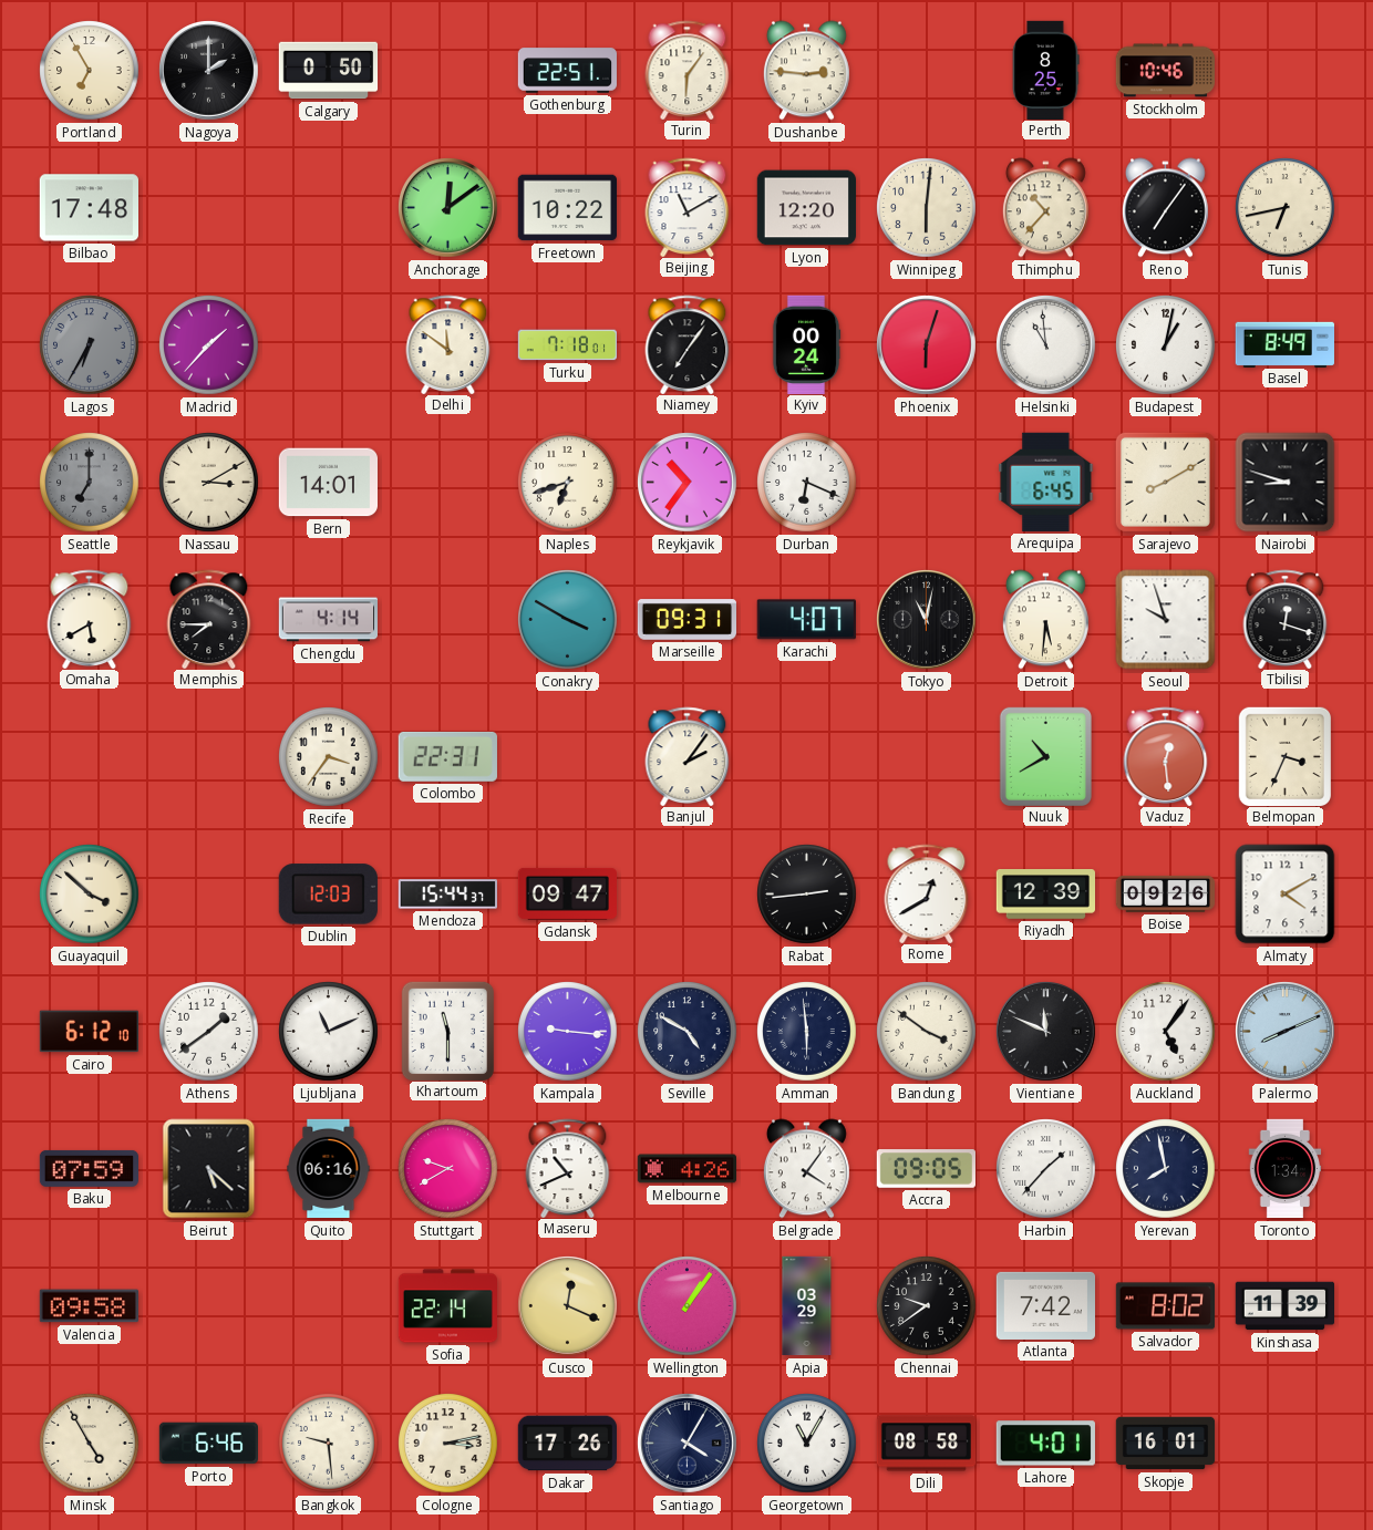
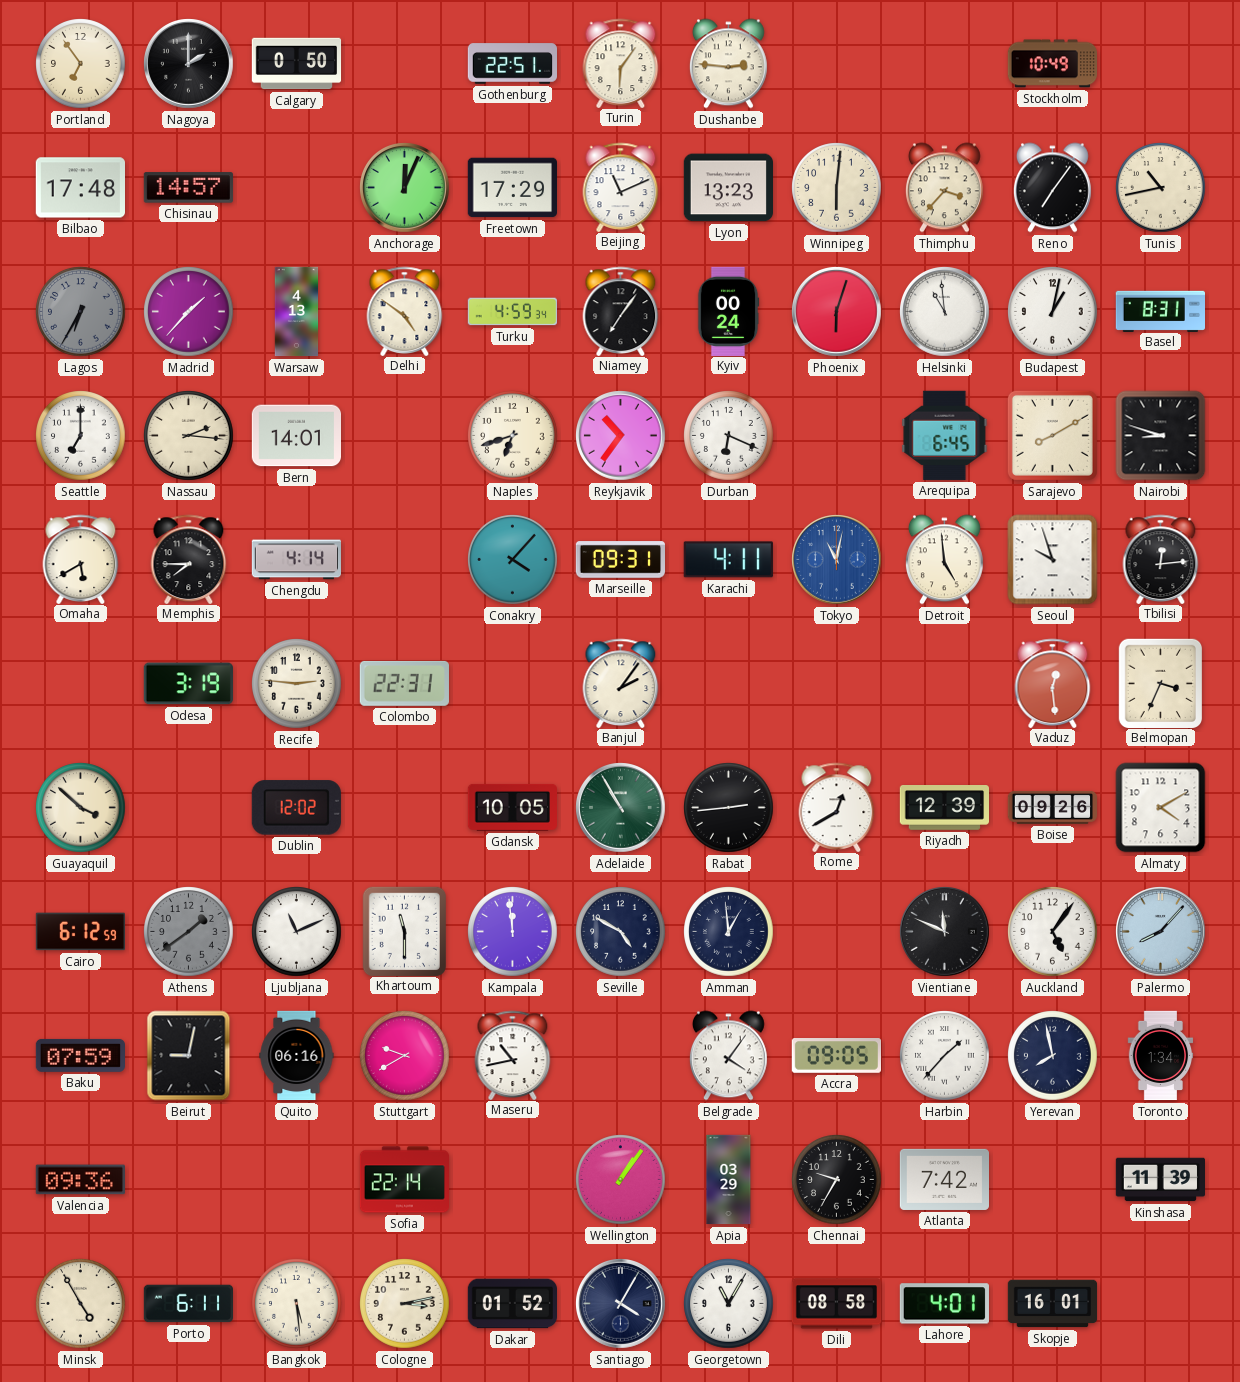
Portland: 6:55 -> 6:54
Perth: 8:25 -> none
Stockholm: 10:46 -> 10:49
Chisinau: none -> 14:57
Anchorage: 12:09 -> 12:04
Freetown: 10:22 -> 17:29
Beijing: 11:10 -> 11:11
Lyon: 12:20 -> 13:23
Thimphu: 10:37 -> 3:37
Tunis: 6:43 -> 10:43
Warsaw: none -> 4:13
Delhi: 11:51 -> 4:51
Turku: 7:18 -> 4:59
Basel: 8:49 -> 8:31
Seattle dial: grey -> white
Nassau: 3:10 -> 2:16
Conakry: 3:50 -> 4:07
Karachi: 4:07 -> 4:11
Tokyo dial: black -> blue
Detroit: 5:31 -> 4:59
Tbilisi: 12:18 -> 12:14
Odesa: none -> 3:19
Recife: 3:36 -> 2:46
Nuuk: 10:40 -> none
Dublin: 12:03 -> 12:02
Mendoza: 15:44 -> none
Gdansk: 09:47 -> 10:05
Adelaide: none -> 10:55
Cairo: 6:12:10 -> 6:12:59
Athens dial: white -> grey
Kampala: 9:16 -> 11:59
Amman: 5:59 -> 12:59
Bandung: 3:51 -> none
Palermo: 8:11 -> 8:07
Beirut: 5:22 -> 9:02
Maseru: 10:41 -> 10:43
Melbourne: 4:26 -> none
Valencia: 09:58 -> 09:36
Cusco: 12:19 -> none
Chennai: 9:39 -> 9:35
Salvador: 8:02 -> none
Porto: 6:46 -> 6:11
Bangkok: 9:29 -> 5:29
Dakar: 17:26 -> 01:52
